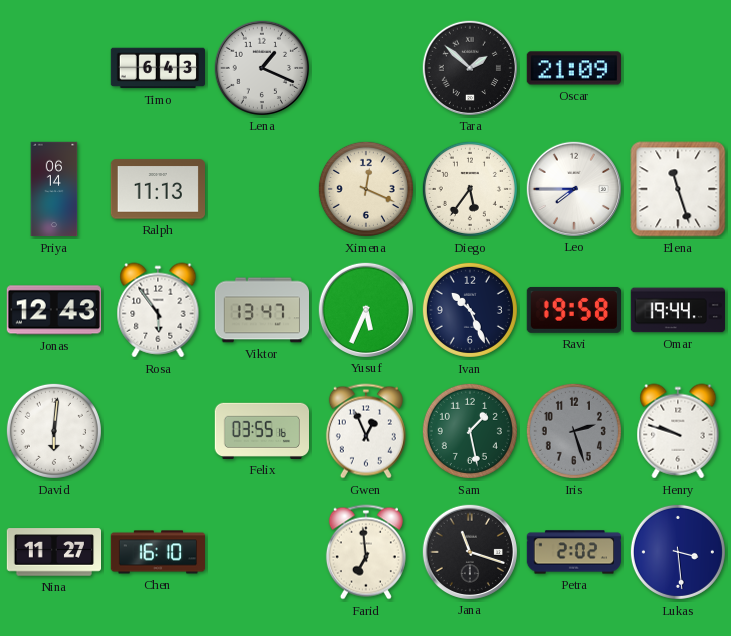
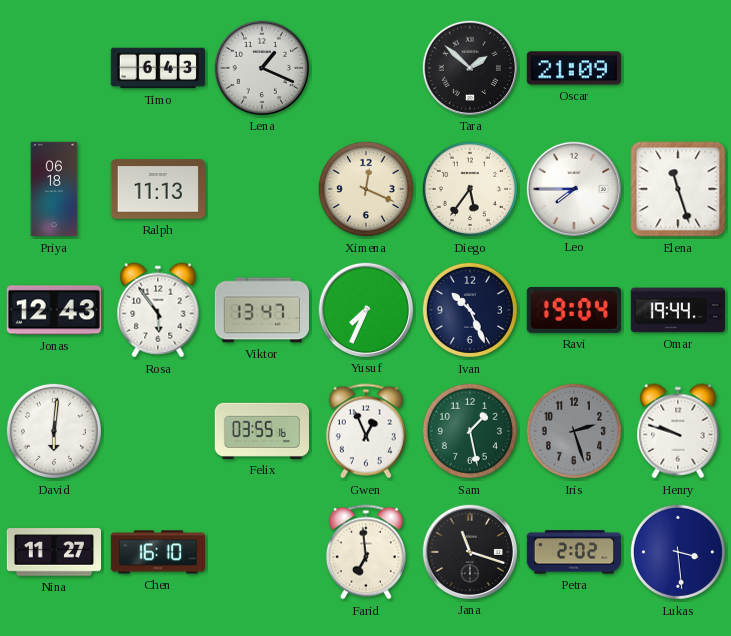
Priya: 06:14 -> 06:18
Yusuf: 5:34 -> 7:34
Ravi: 19:58 -> 19:04
